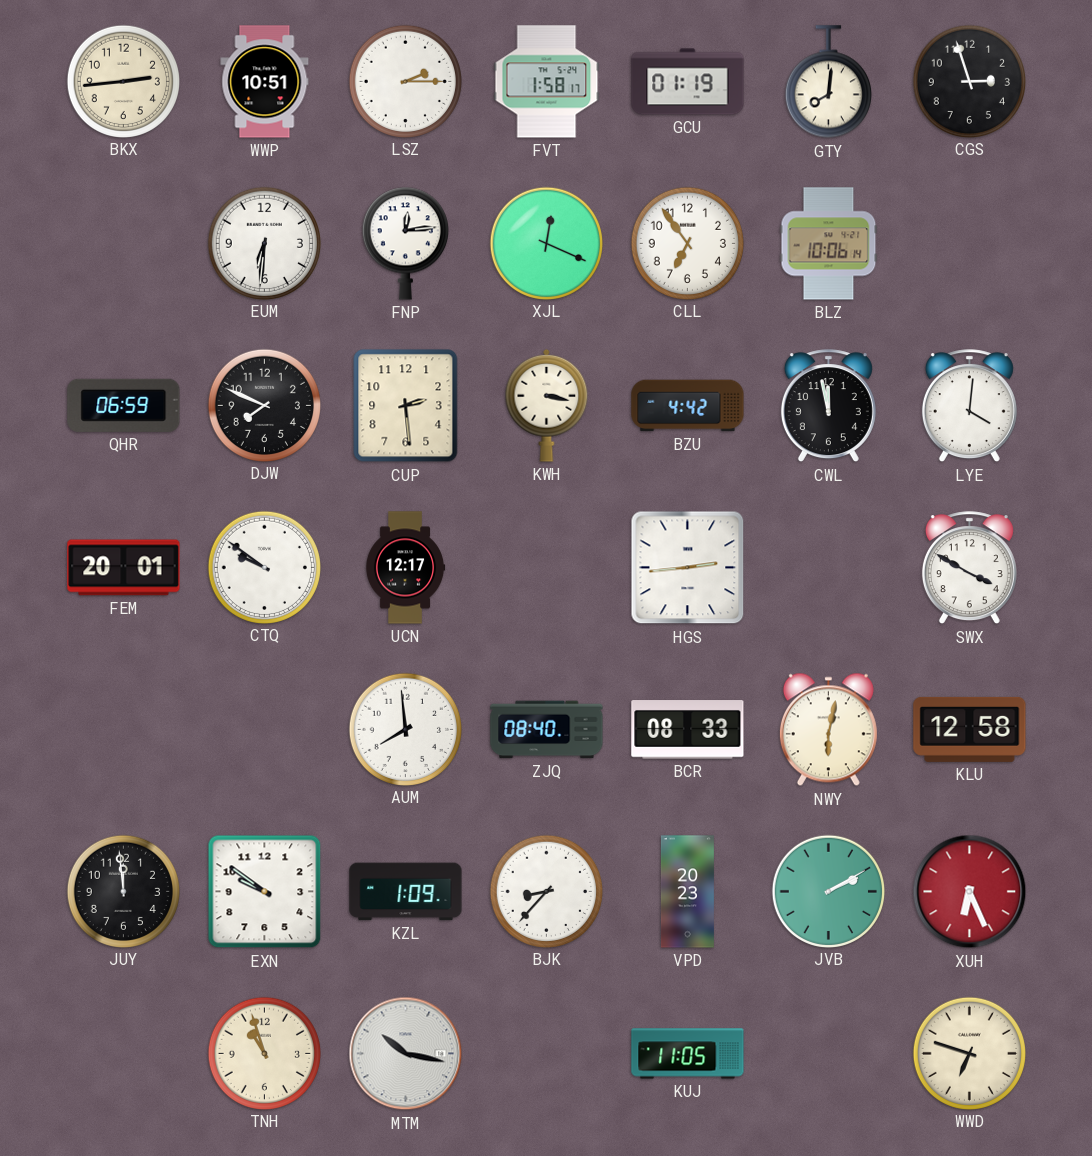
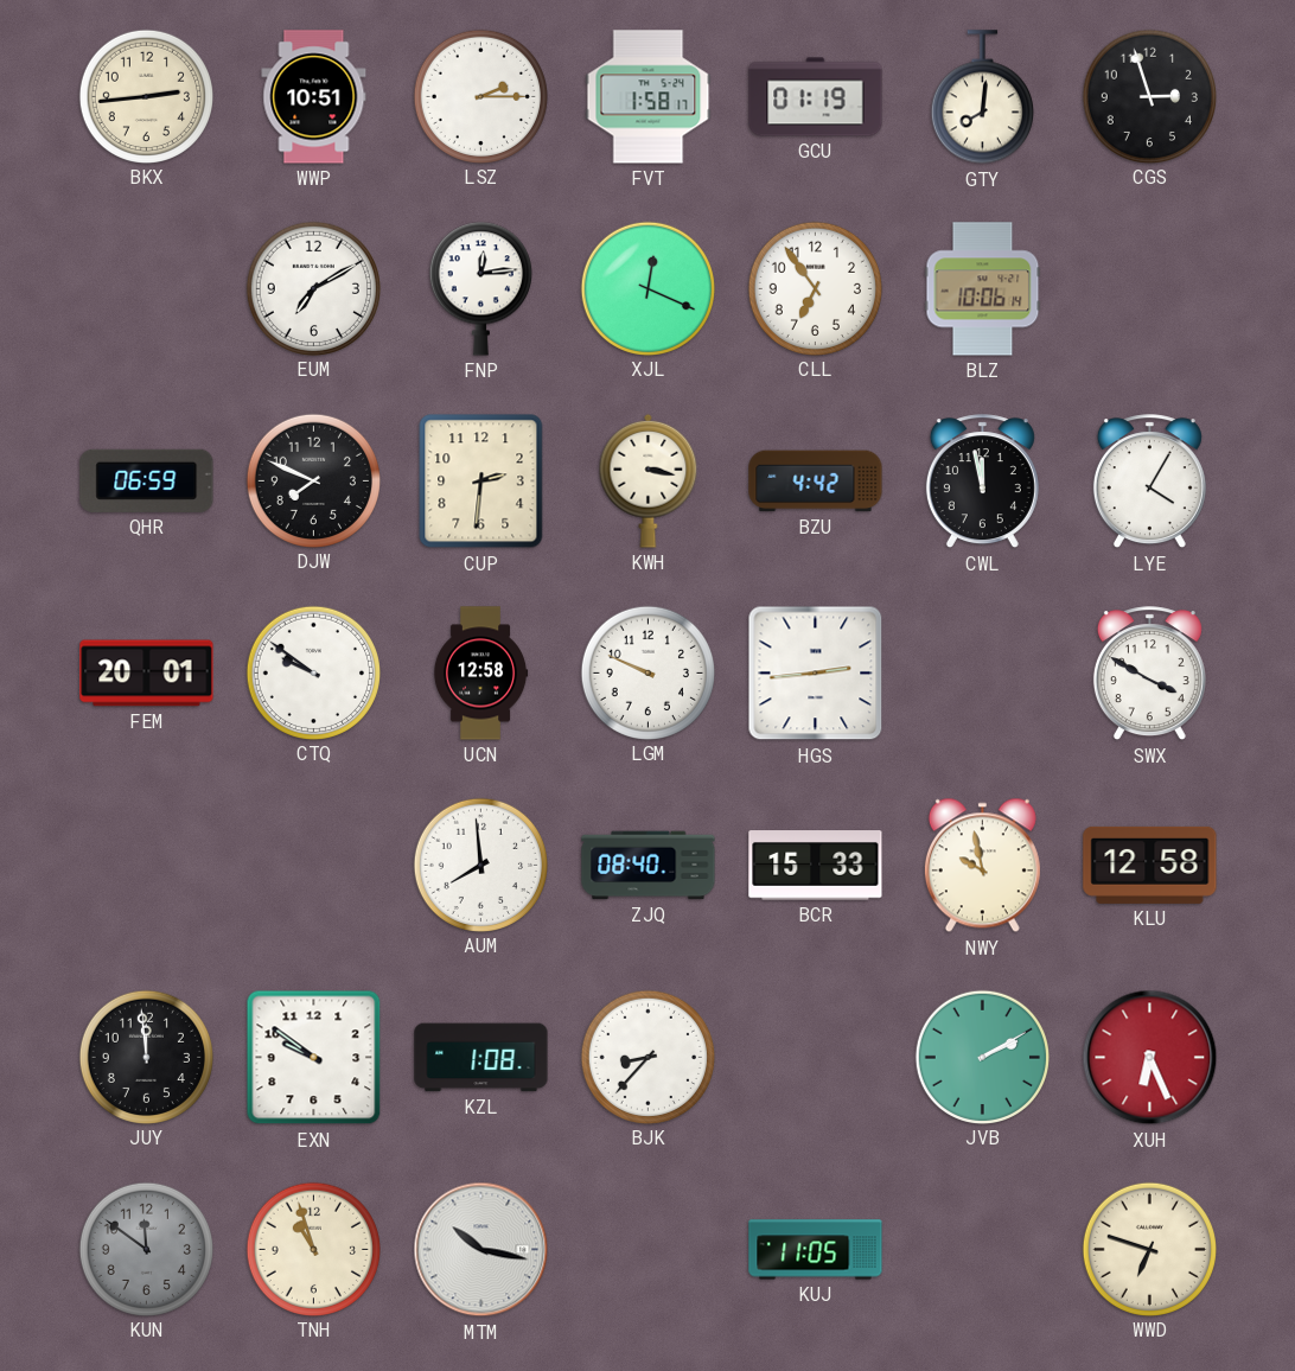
EUM: 6:31 -> 7:10
CUP: 2:29 -> 2:31
LYE: 4:01 -> 4:05
UCN: 12:17 -> 12:58
LGM: none -> 9:49
BCR: 08:33 -> 15:33
NWY: 6:02 -> 9:58
KZL: 1:09 -> 1:08
VPD: 20:23 -> none
KUN: none -> 11:51
